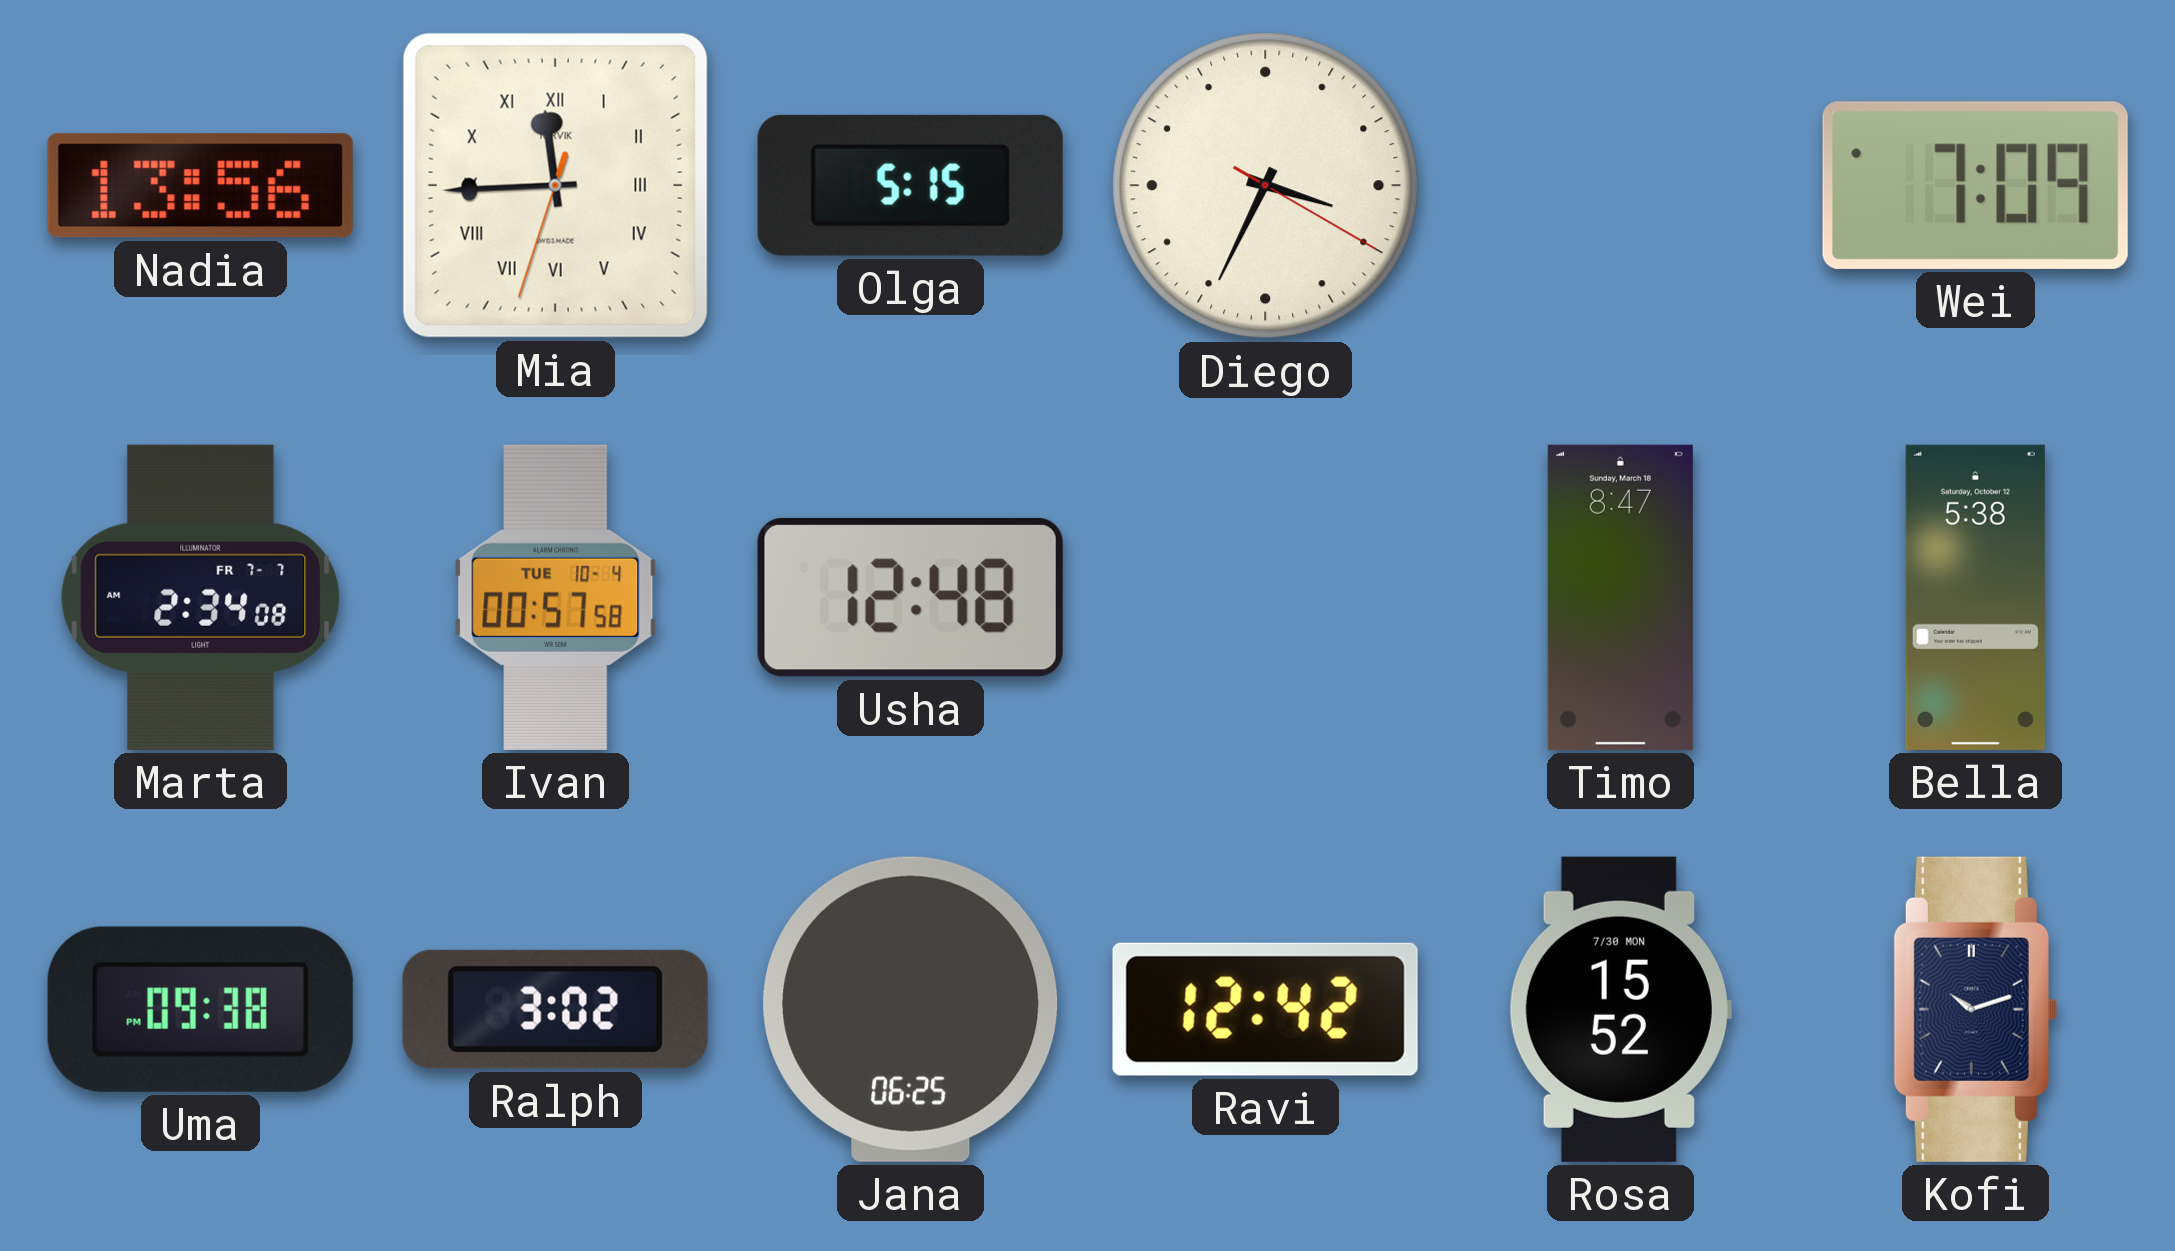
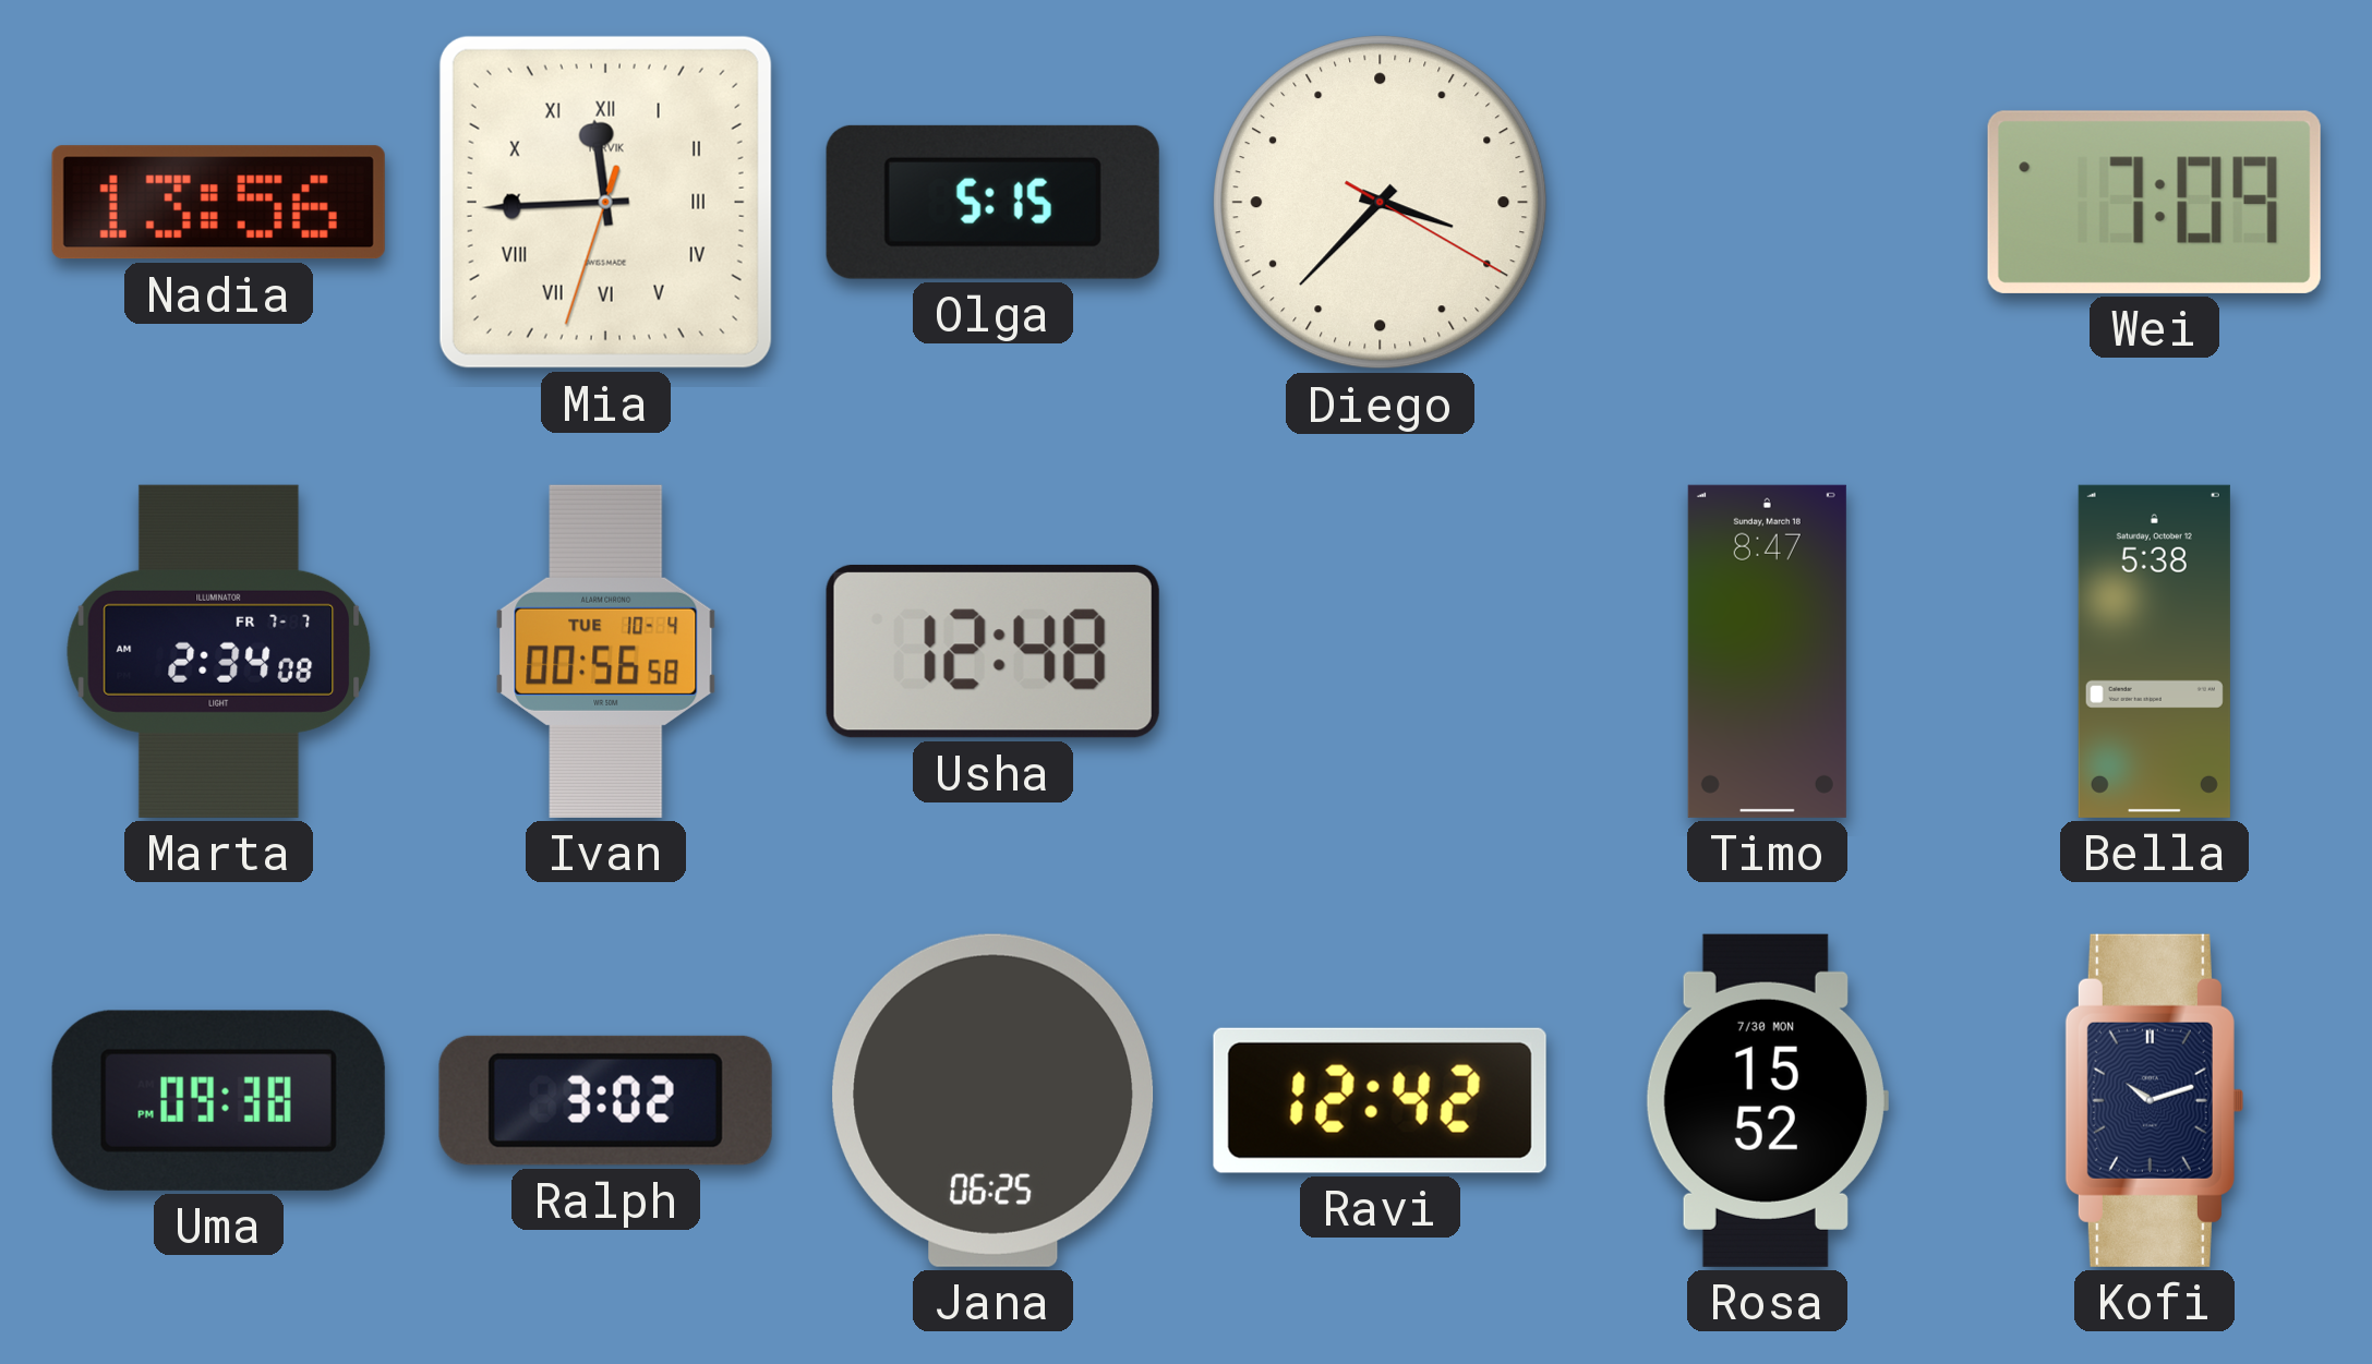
Diego: 3:34 -> 3:37
Ivan: 00:57 -> 00:56
